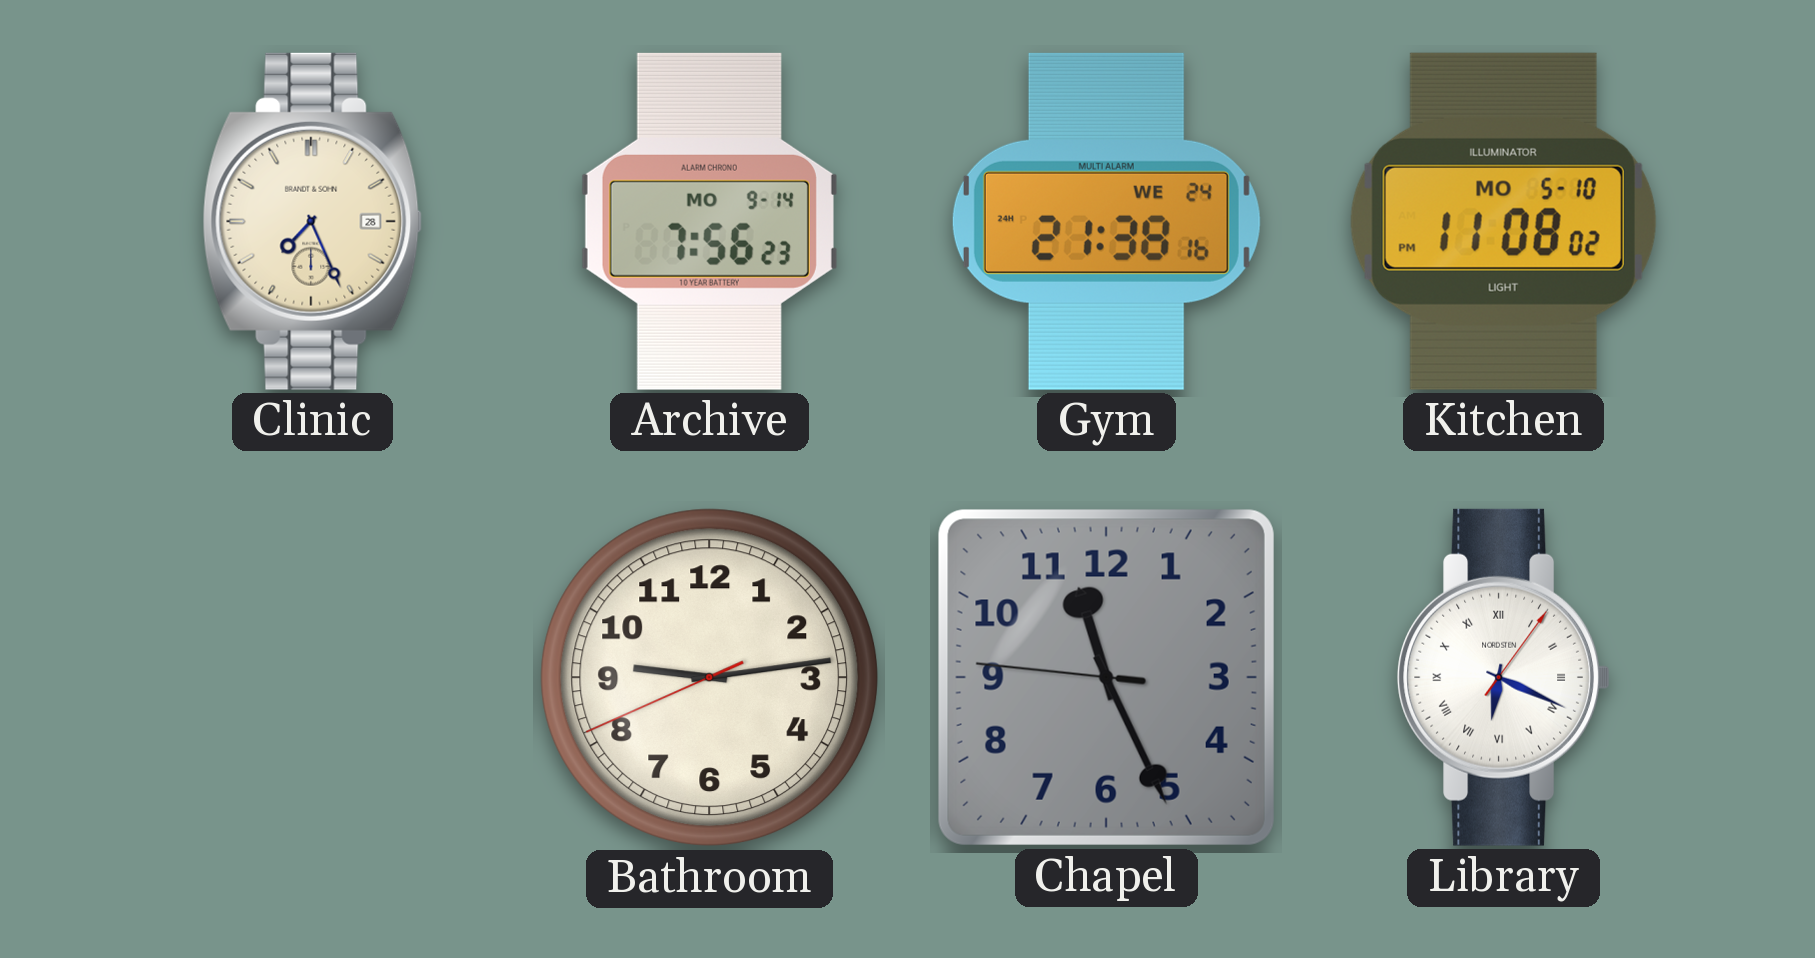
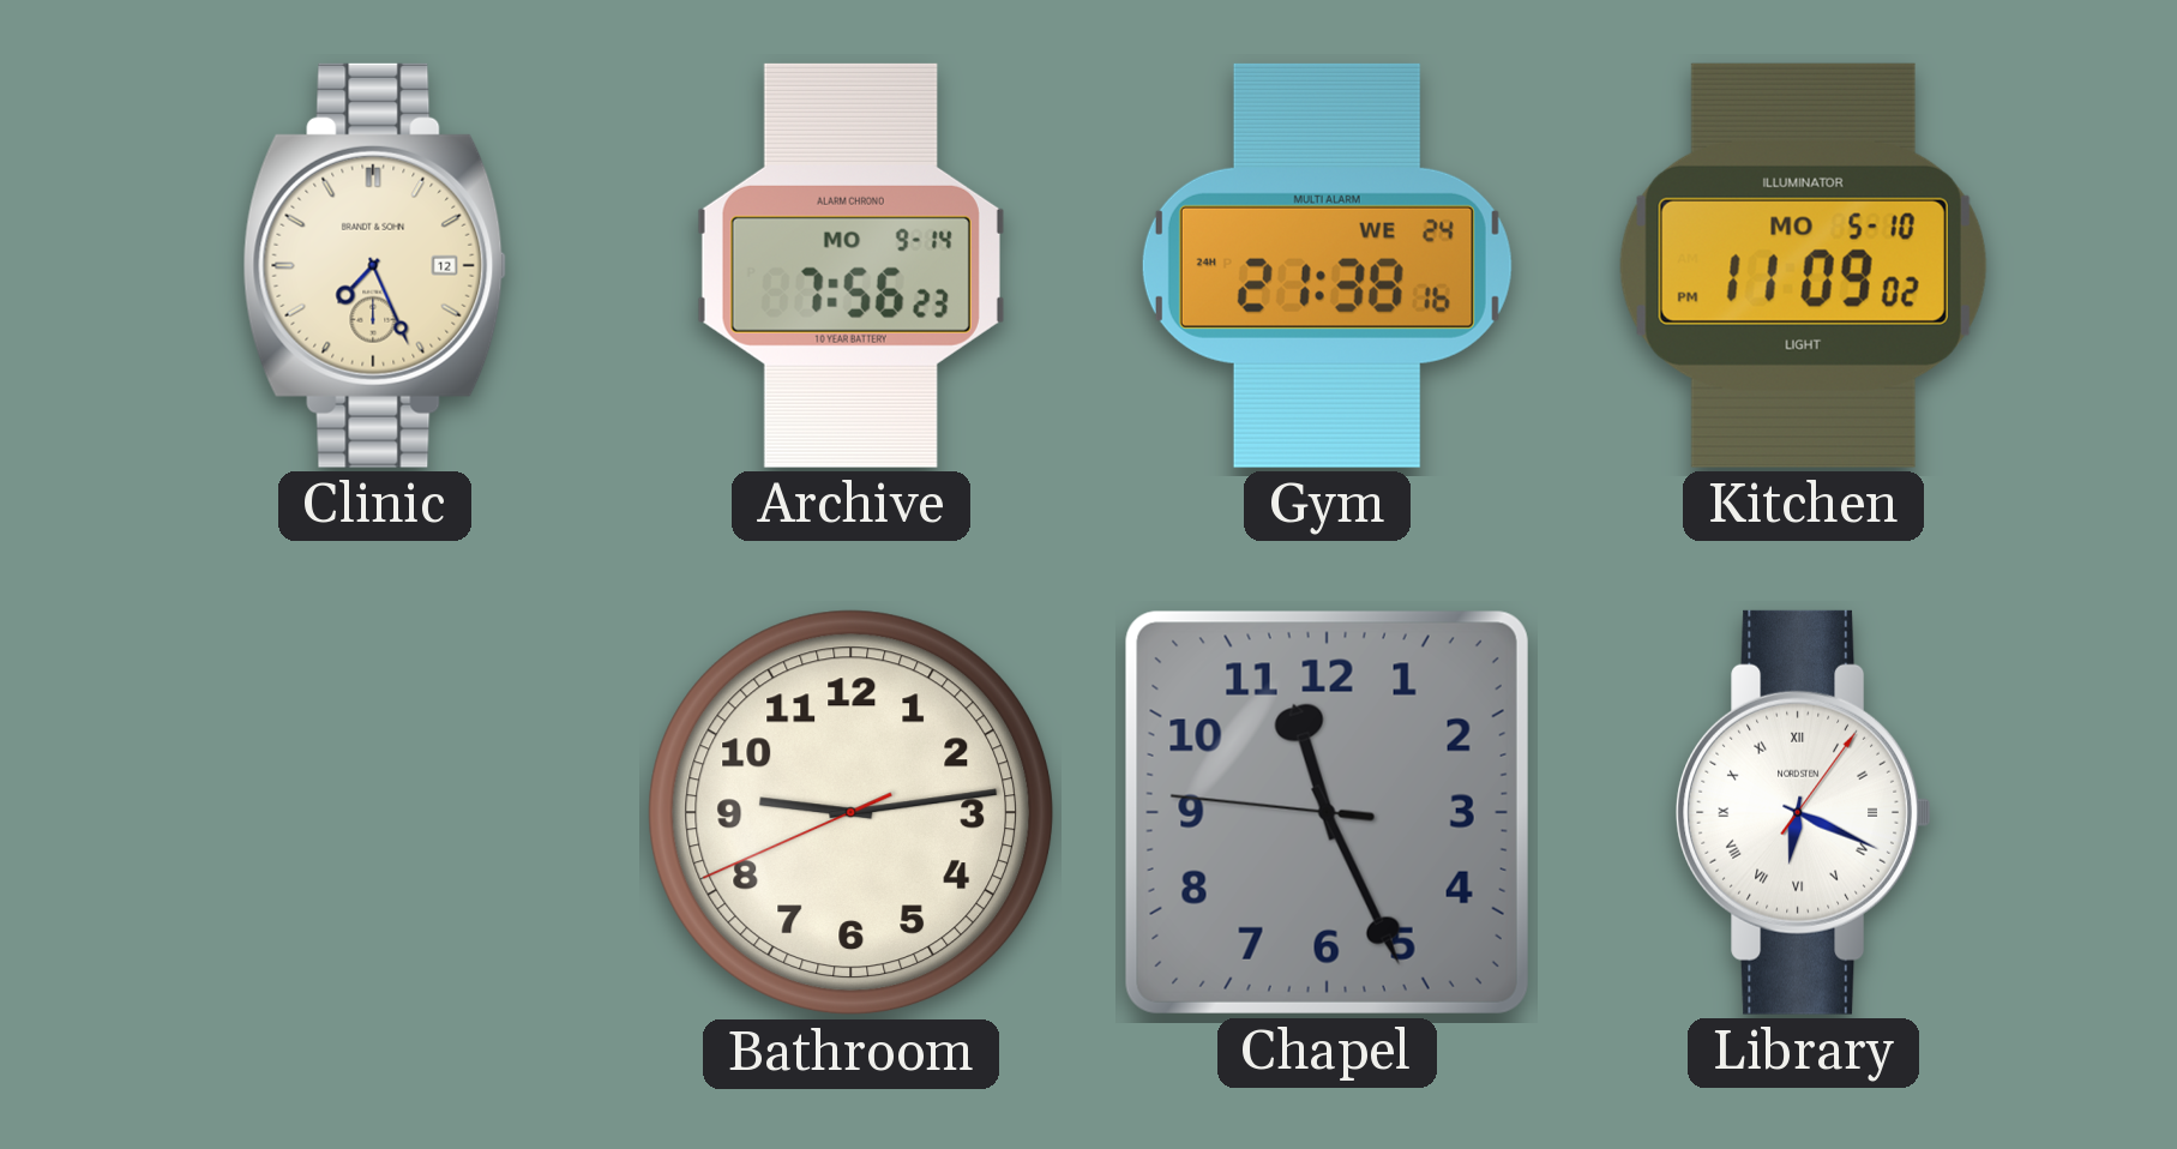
Clinic date: 28 -> 12
Kitchen: 11:08 -> 11:09
